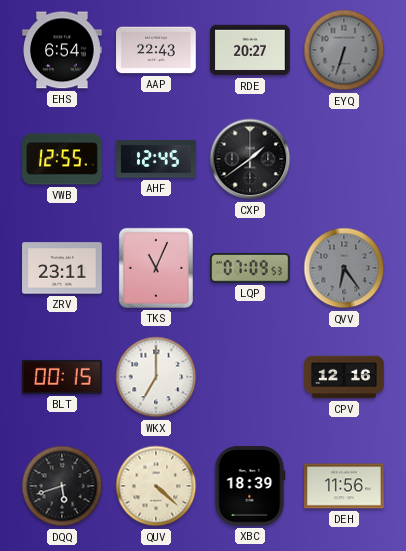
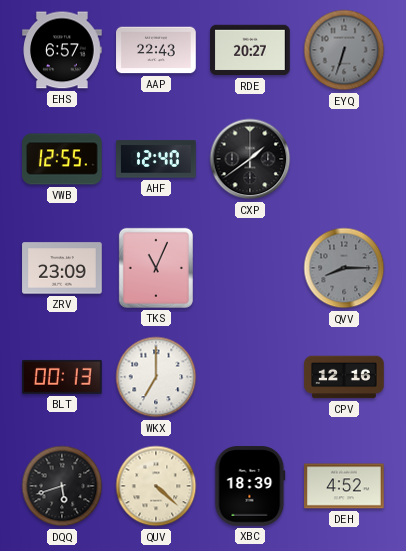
EHS: 6:54 -> 6:57
AHF: 12:45 -> 12:40
ZRV: 23:11 -> 23:09
LQP: 07:09 -> none
QVV: 6:24 -> 8:15
BLT: 00:15 -> 00:13
DEH: 11:56 -> 4:52
